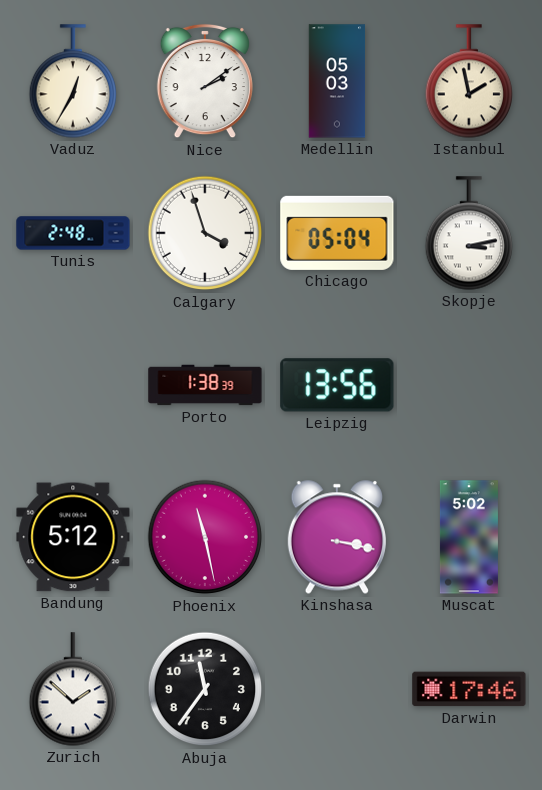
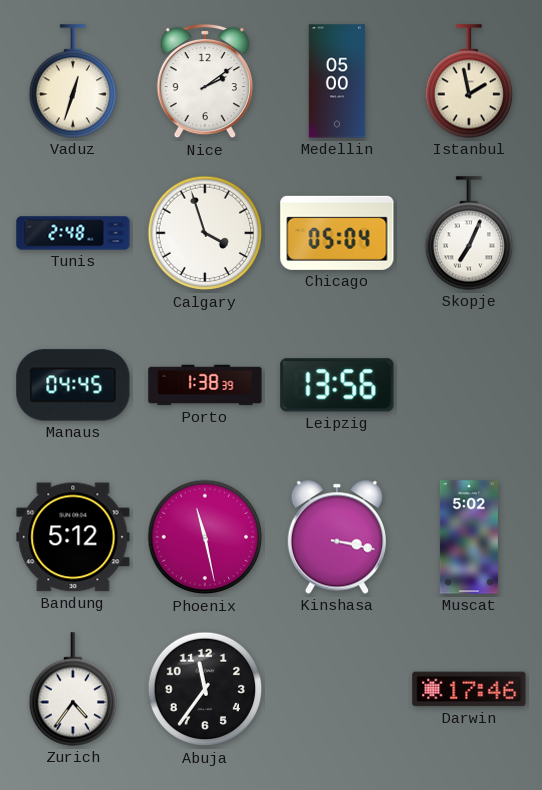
Vaduz: 12:35 -> 12:33
Medellin: 05:03 -> 05:00
Skopje: 3:13 -> 7:04
Manaus: none -> 04:45
Zurich: 1:52 -> 4:36
